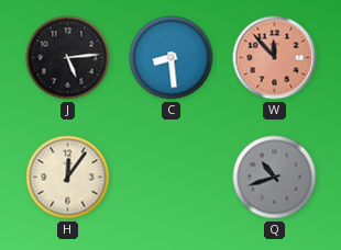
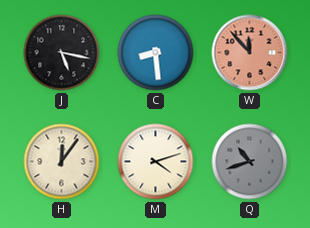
J: 5:14 -> 5:17
M: none -> 4:12
